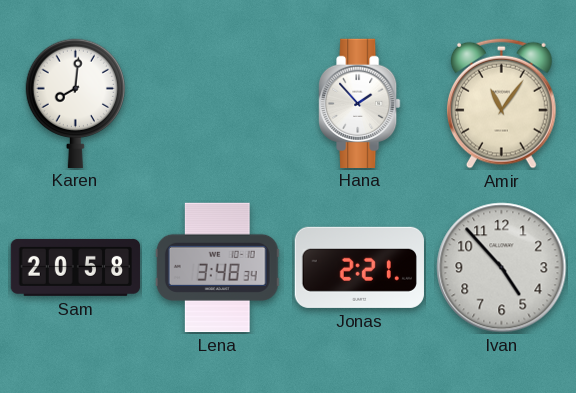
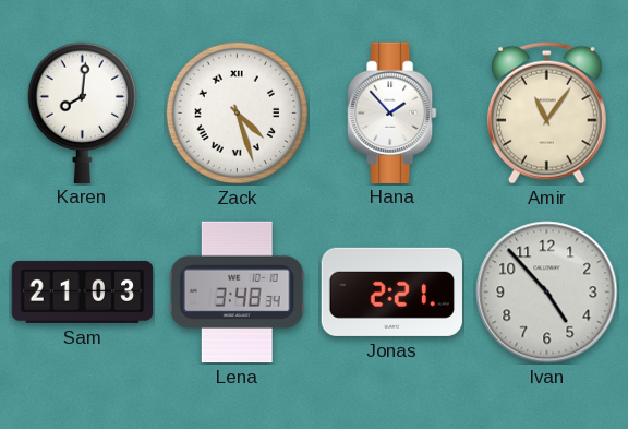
Zack: none -> 4:27
Sam: 20:58 -> 21:03
